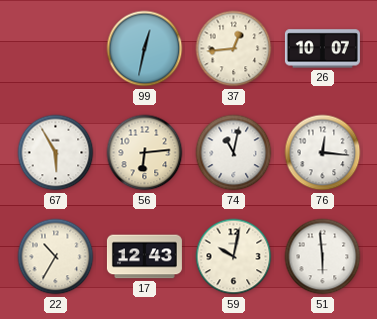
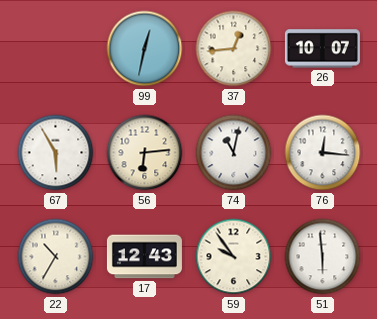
59: 10:02 -> 9:54
